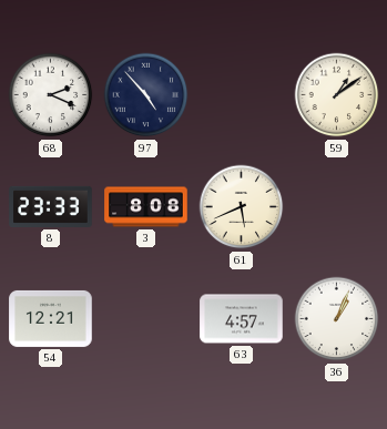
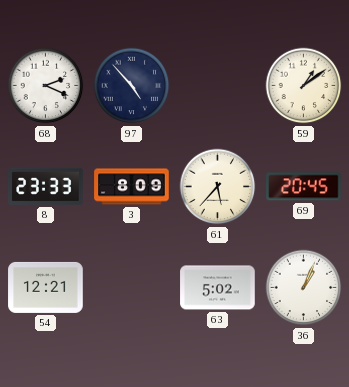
3: 8:08 -> 8:09
61: 5:41 -> 5:37
69: none -> 20:45
63: 4:57 -> 5:02
